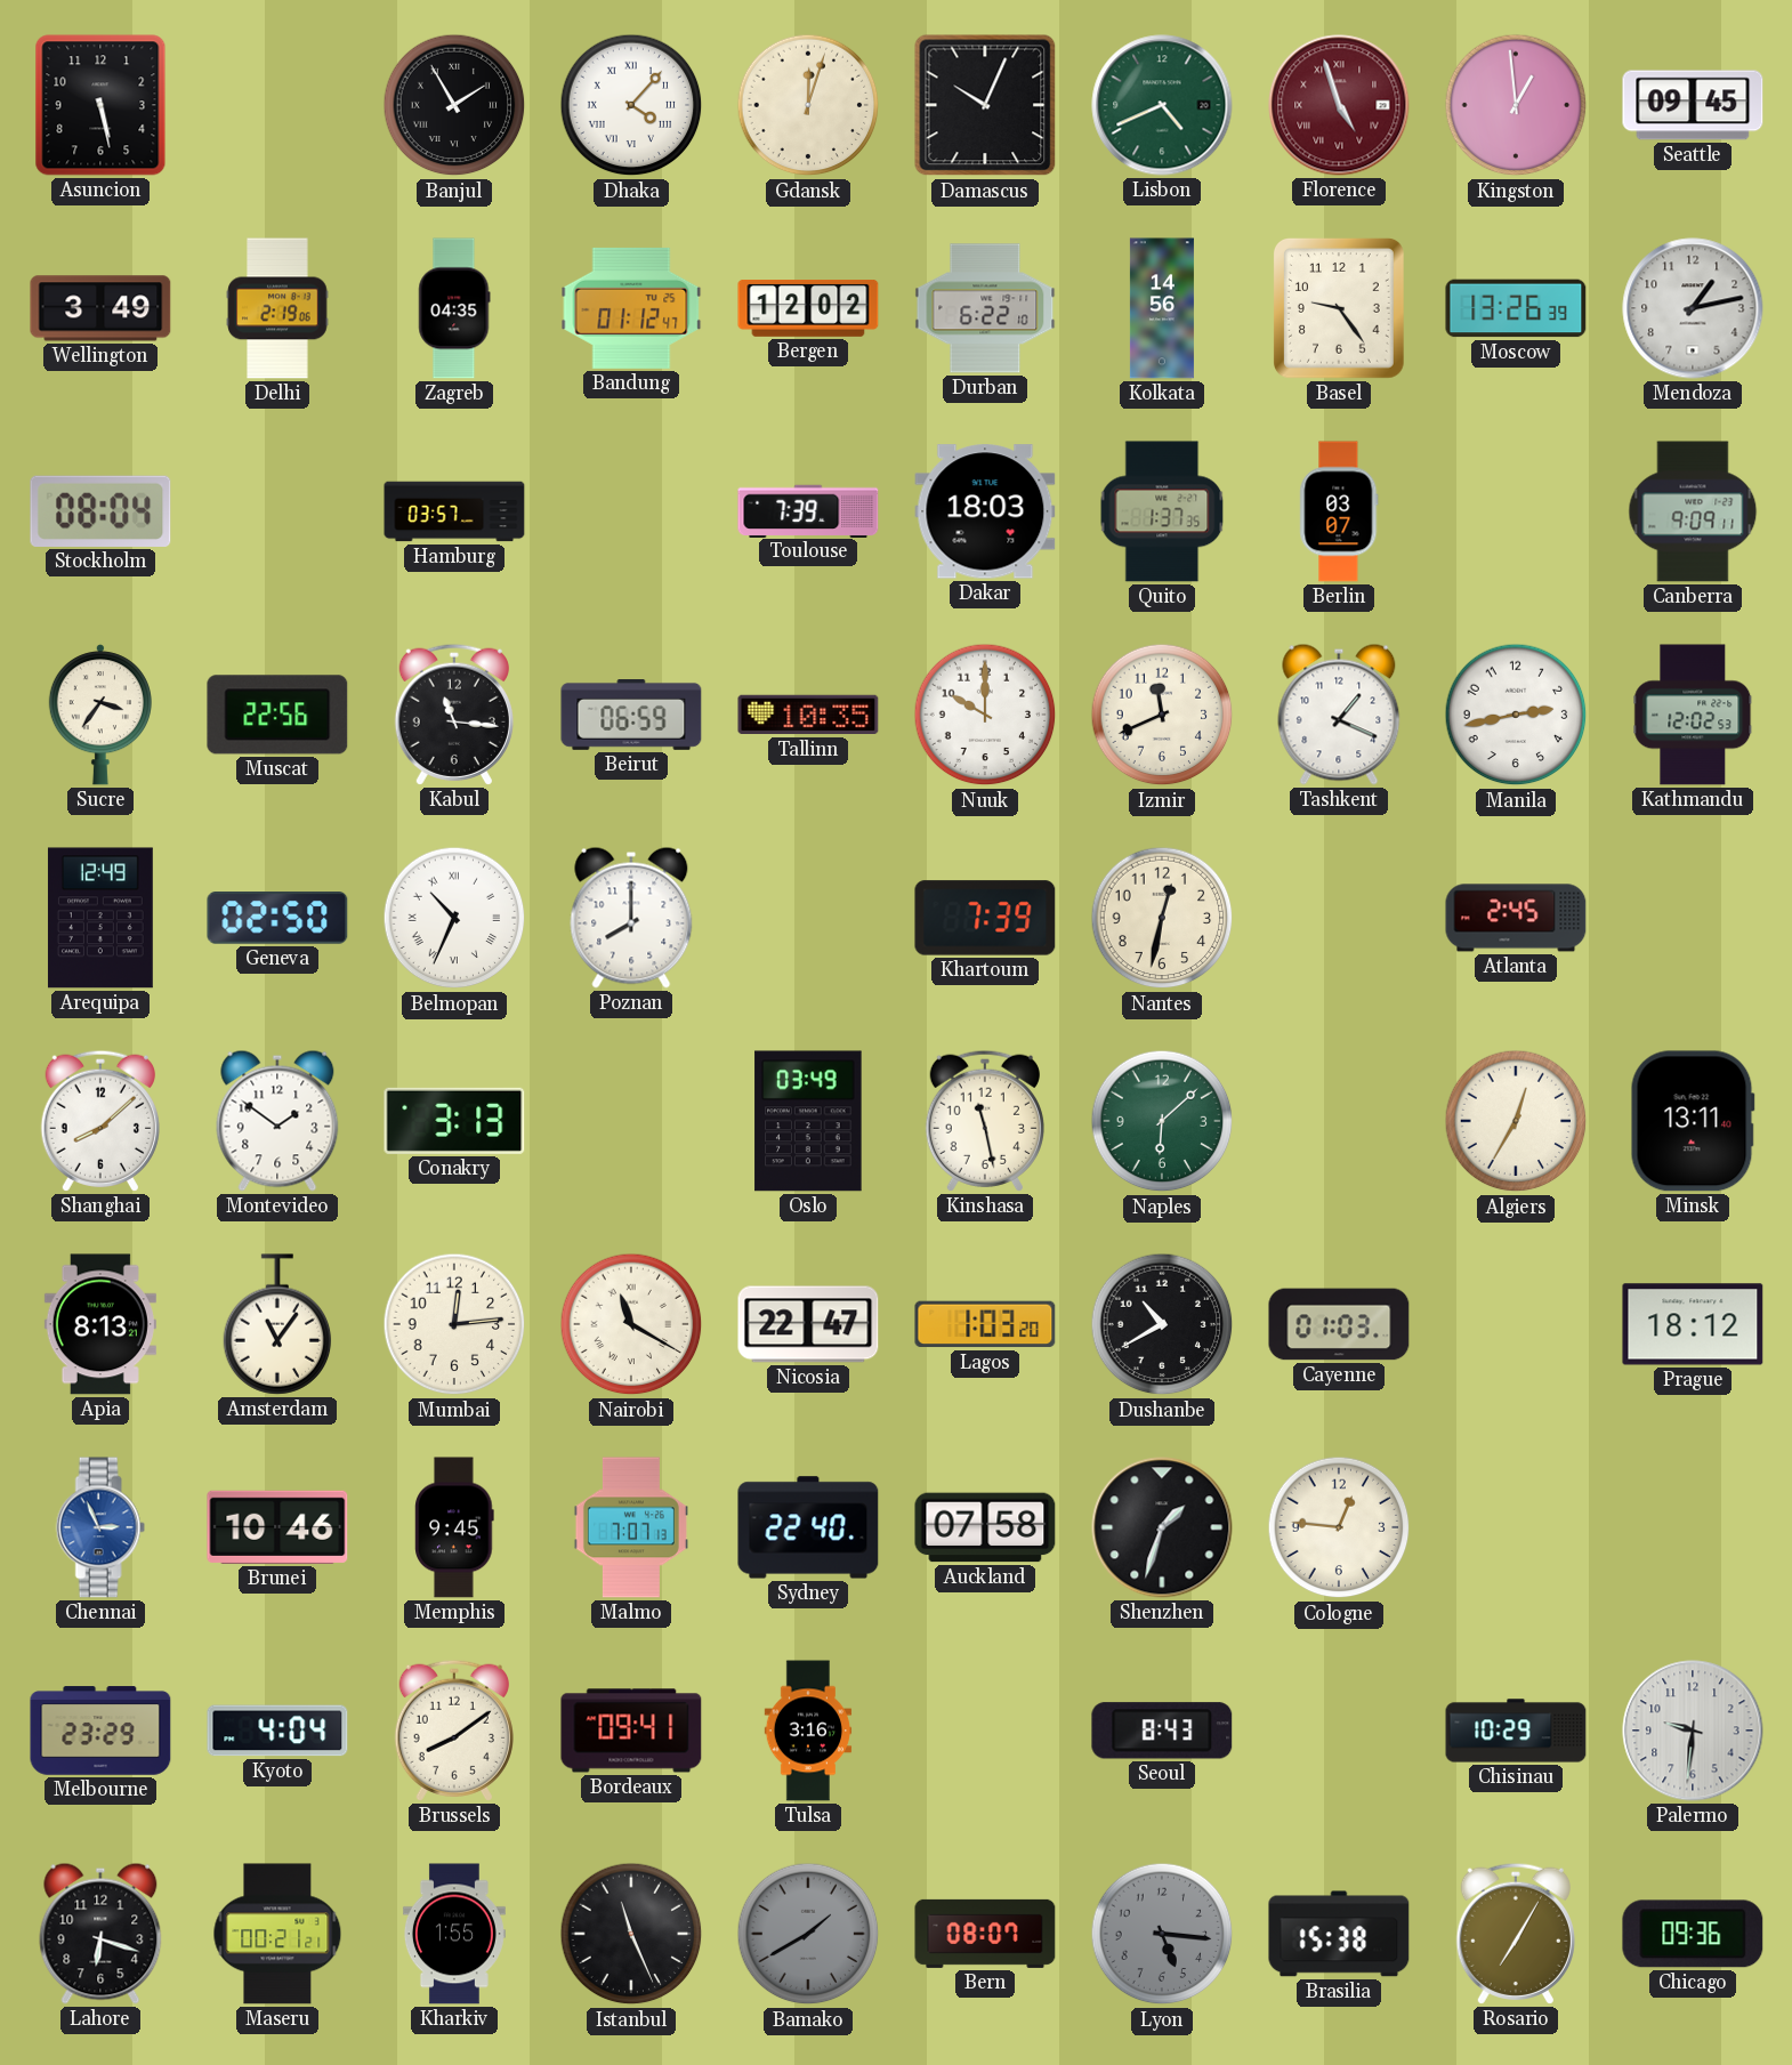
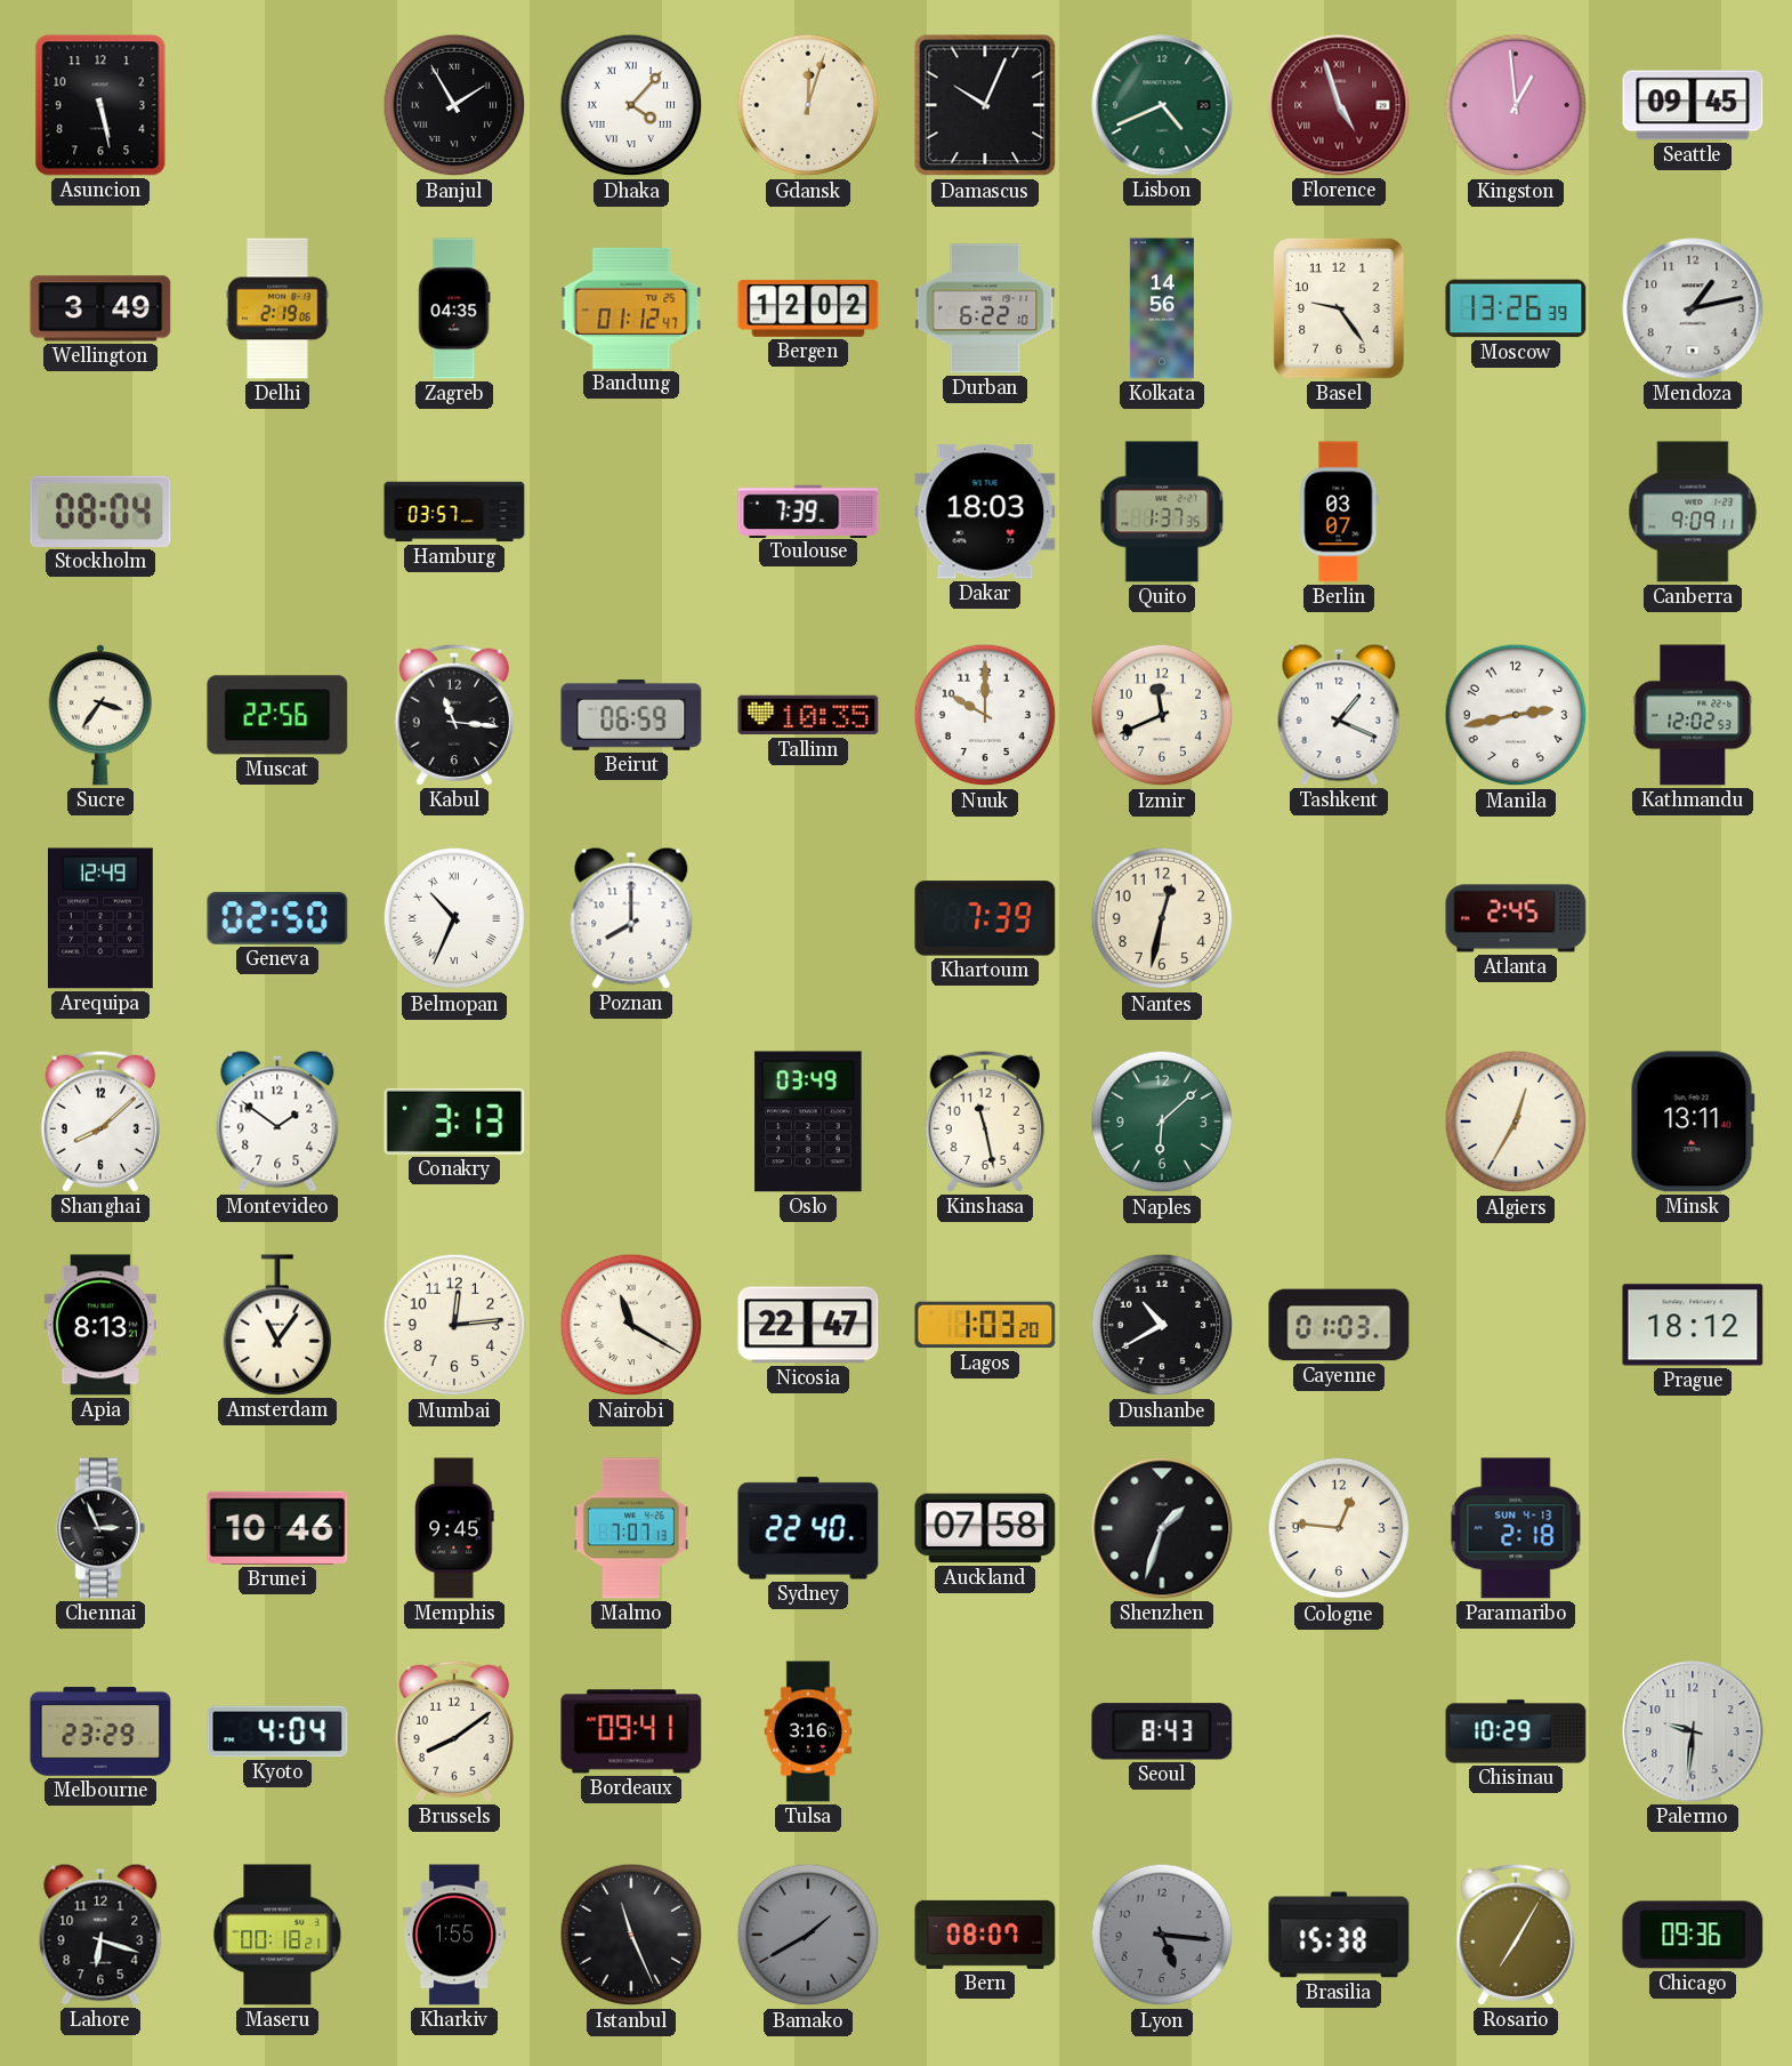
Chennai dial: blue -> black
Paramaribo: none -> 2:18
Maseru: 00:21 -> 00:18
